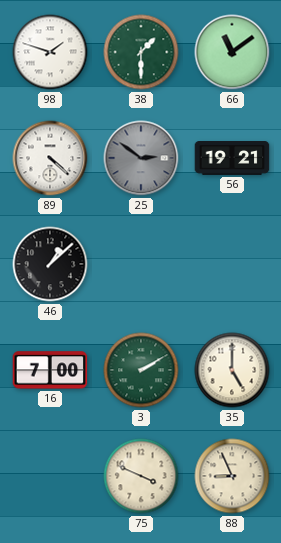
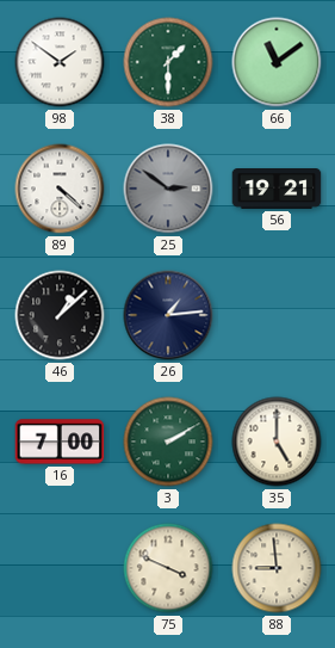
98: 1:48 -> 1:51
26: none -> 1:14
88: 8:56 -> 8:59
